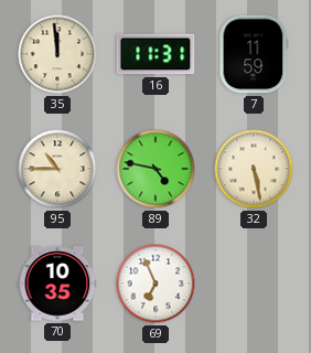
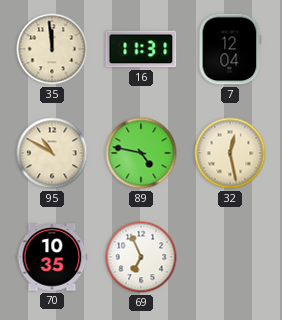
7: 11:59 -> 12:04
95: 10:45 -> 10:50
32: 5:28 -> 12:28
